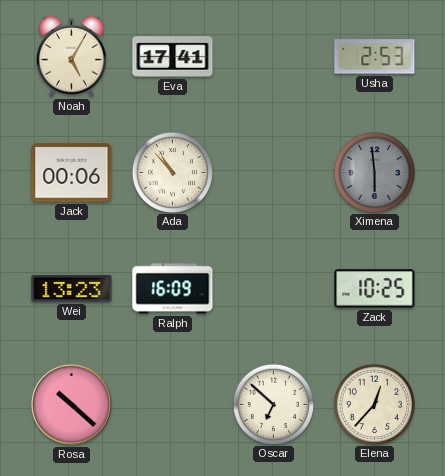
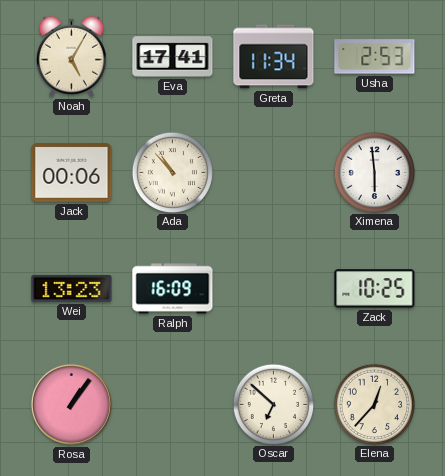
Greta: none -> 11:34
Ximena dial: grey -> white
Rosa: 10:22 -> 1:06
